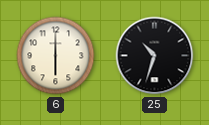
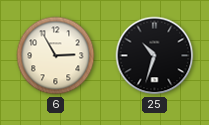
6: 6:00 -> 2:55
